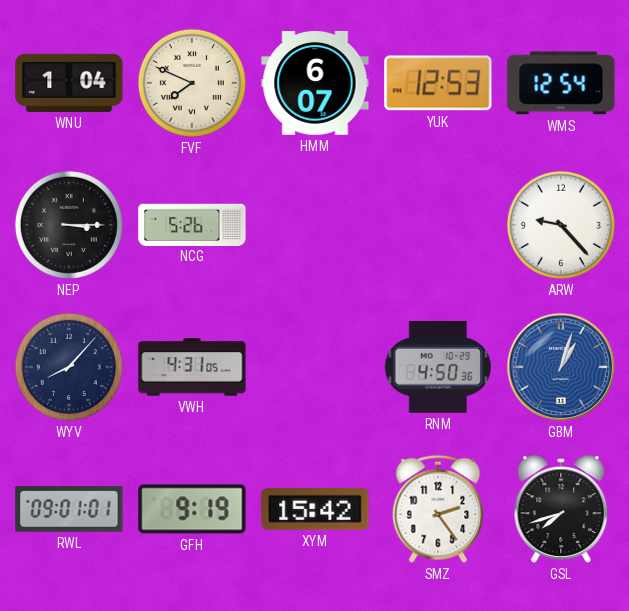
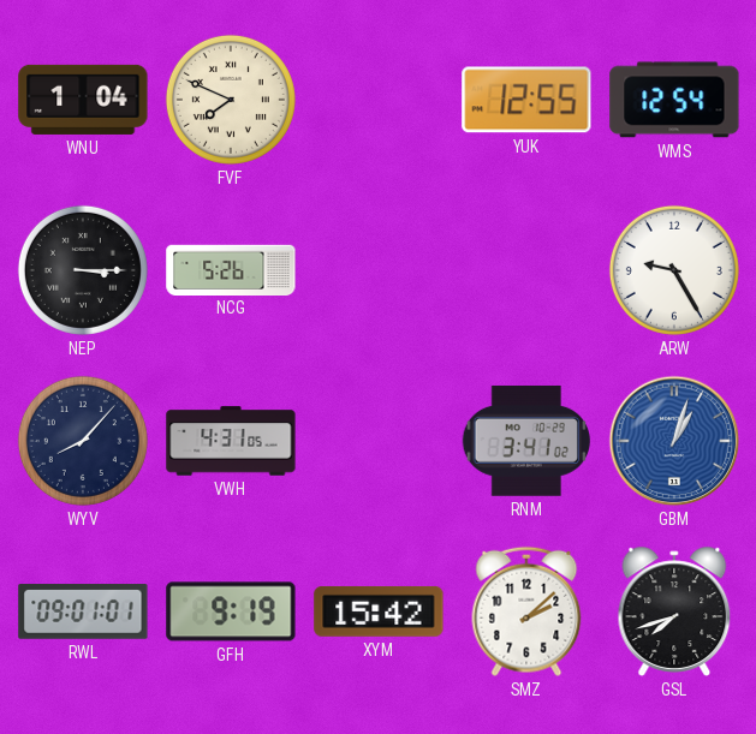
HMM: 6:07 -> none
YUK: 12:53 -> 12:55
ARW: 9:23 -> 9:25
RNM: 4:50 -> 3:41
SMZ: 2:24 -> 2:08
